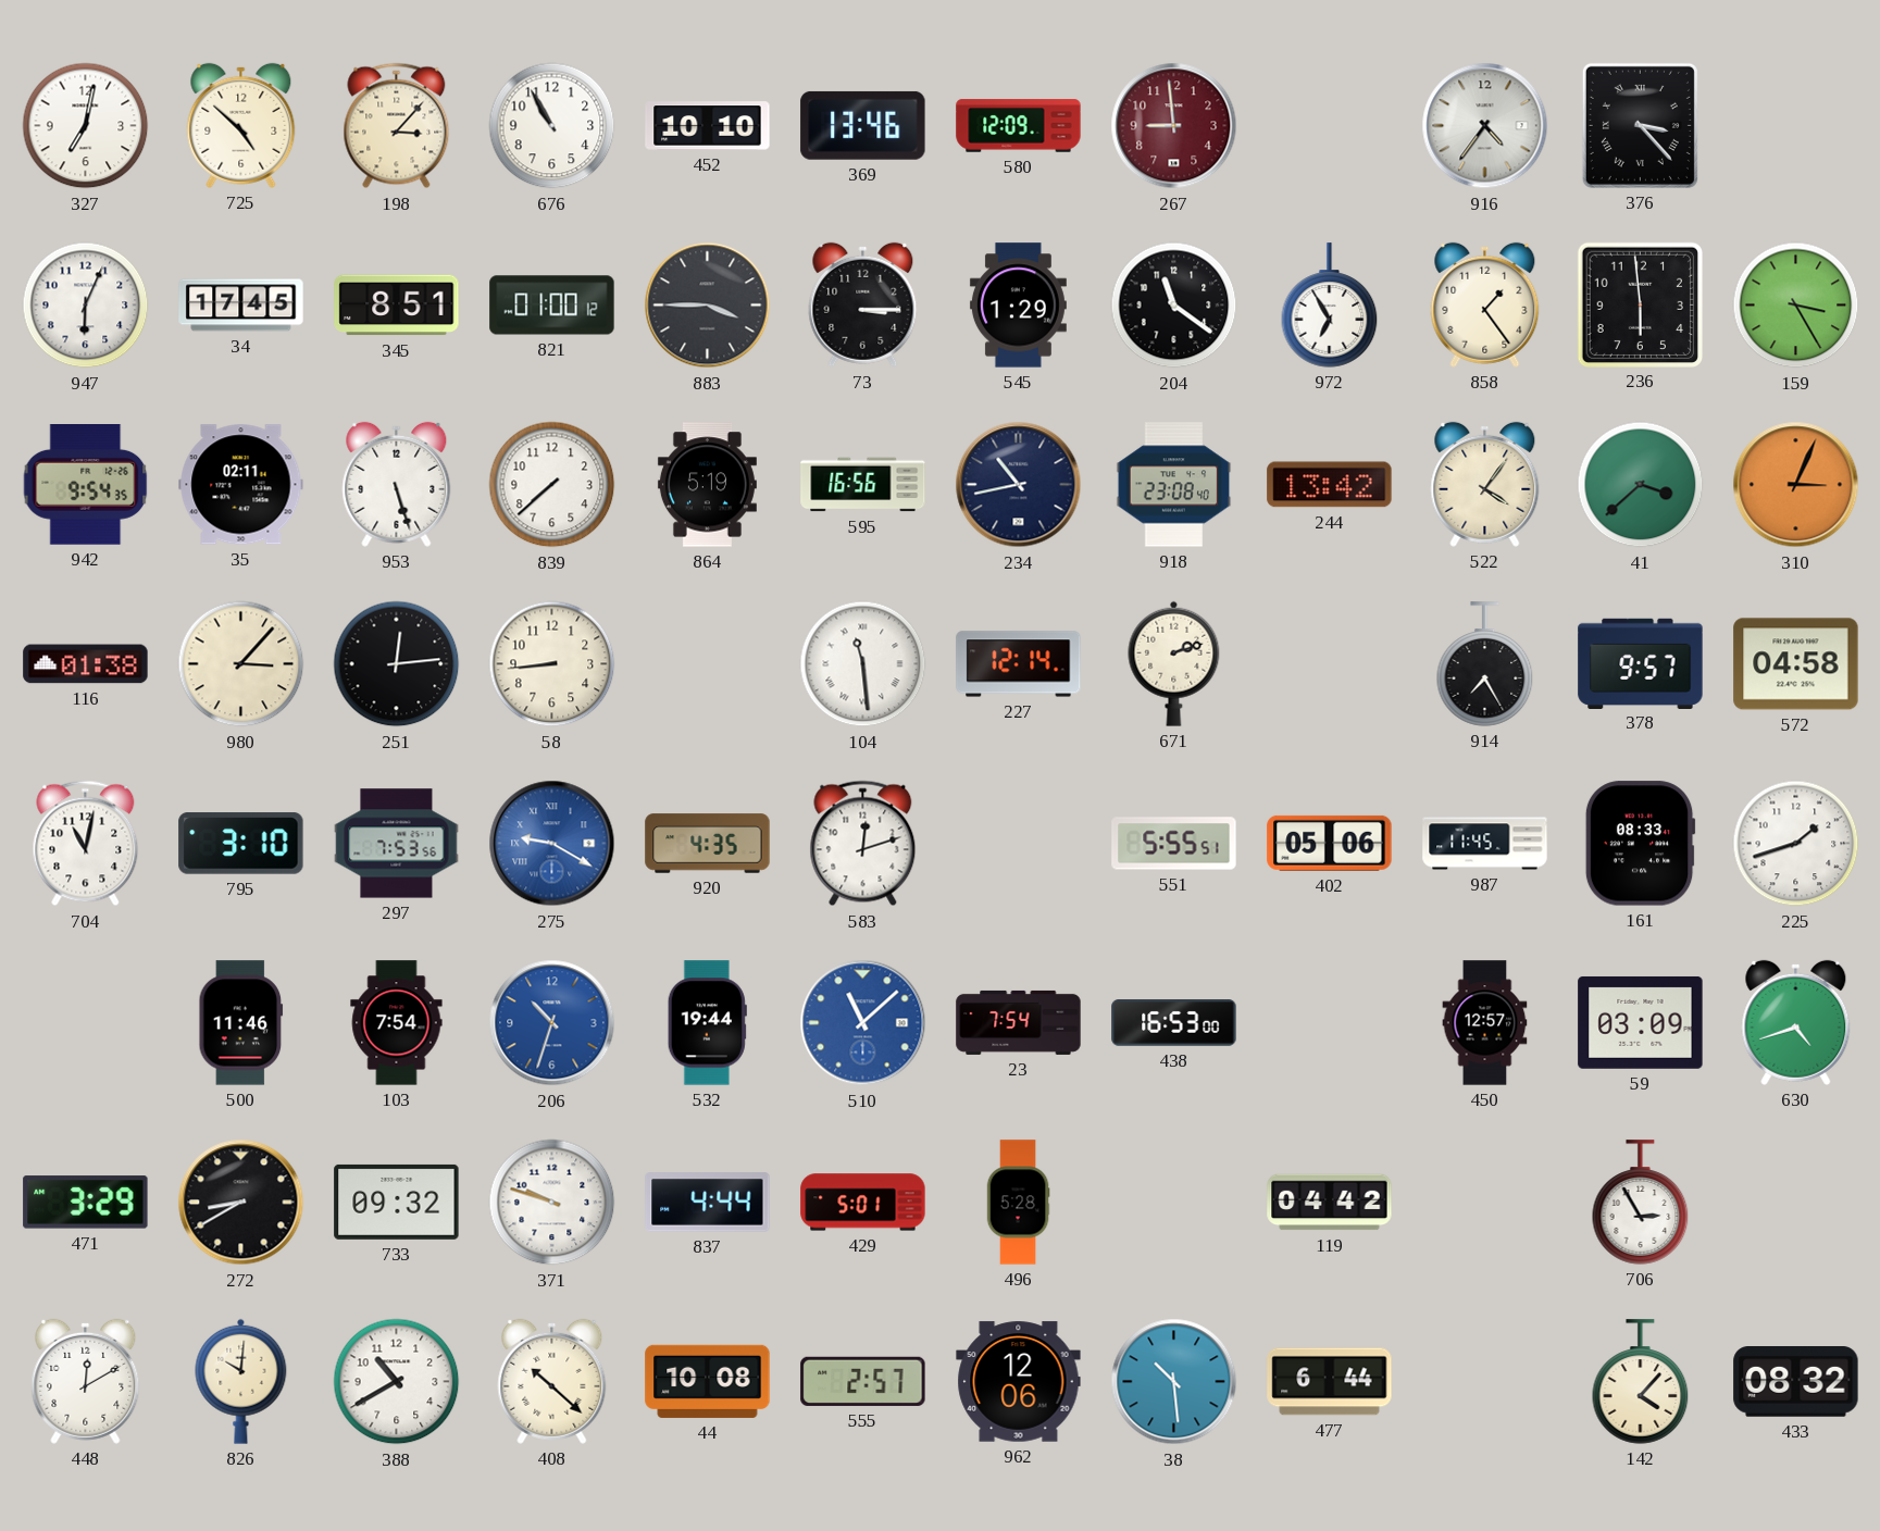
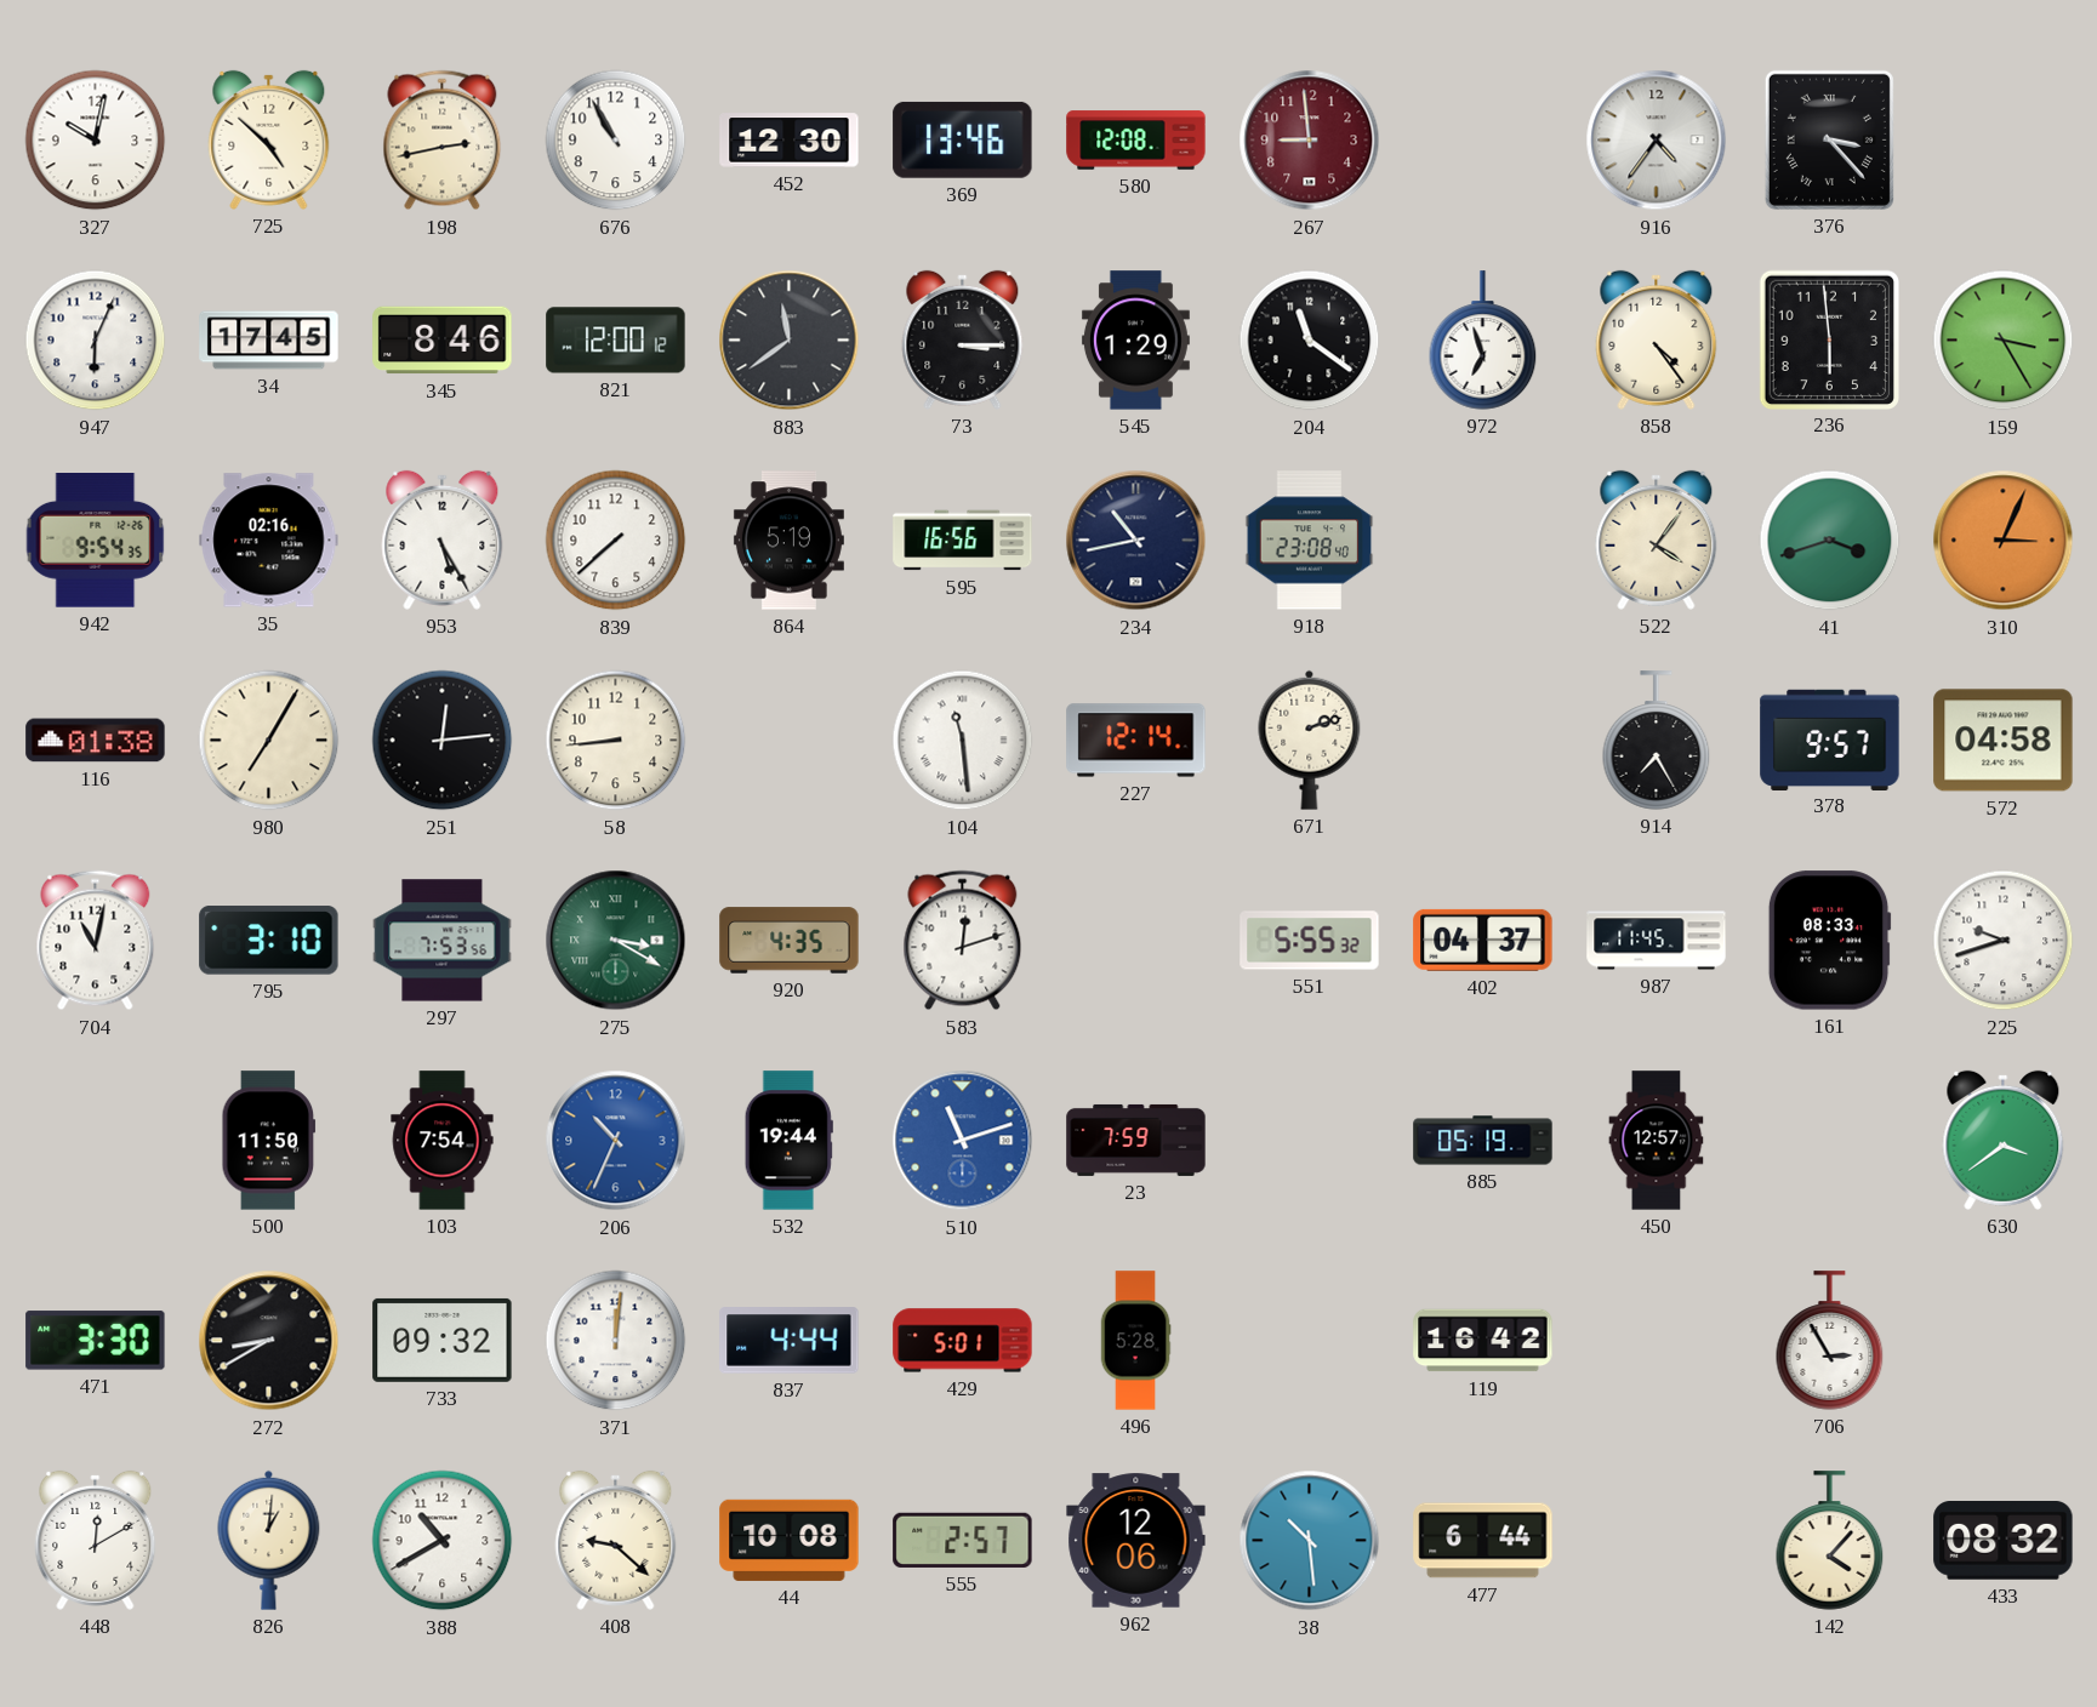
327: 7:02 -> 10:02
198: 3:07 -> 2:43
452: 10:10 -> 12:30
580: 12:09 -> 12:08
345: 8:51 -> 8:46
821: 01:00 -> 12:00
883: 3:45 -> 11:39
972: 6:55 -> 6:57
858: 1:24 -> 4:24
35: 02:11 -> 02:16
953: 5:27 -> 5:25
244: 13:42 -> none
41: 3:38 -> 3:42
980: 3:07 -> 7:05
275: 9:20 -> 3:20
275 dial: blue -> green
551: 5:55:51 -> 5:55:32
402: 05:06 -> 04:37
225: 1:42 -> 9:42
500: 11:46 -> 11:50
206: 10:33 -> 10:34
510: 11:08 -> 11:12
23: 7:54 -> 7:59
438: 16:53 -> none
885: none -> 05:19
59: 03:09 -> none
630: 4:42 -> 3:39
471: 3:29 -> 3:30
371: 9:48 -> 12:01
119: 04:42 -> 16:42
826: 10:01 -> 1:01
408: 10:22 -> 9:22
